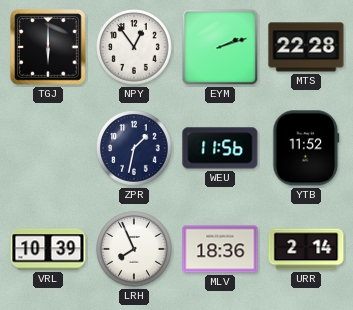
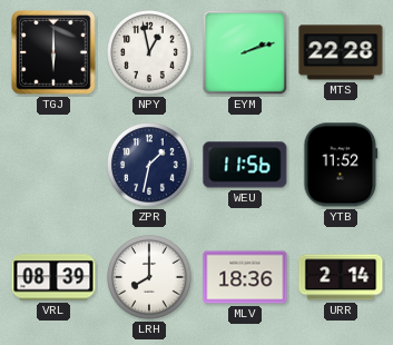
NPY: 12:54 -> 12:58
VRL: 10:39 -> 08:39
LRH: 7:56 -> 8:00
